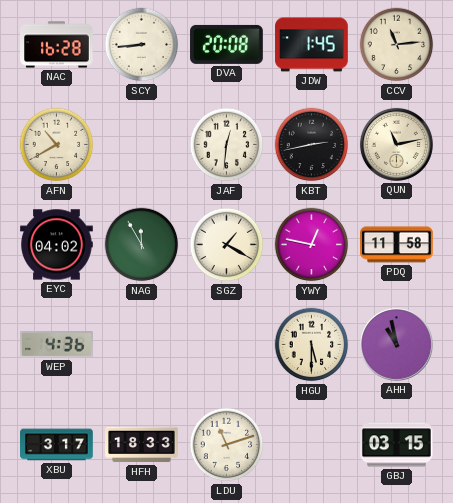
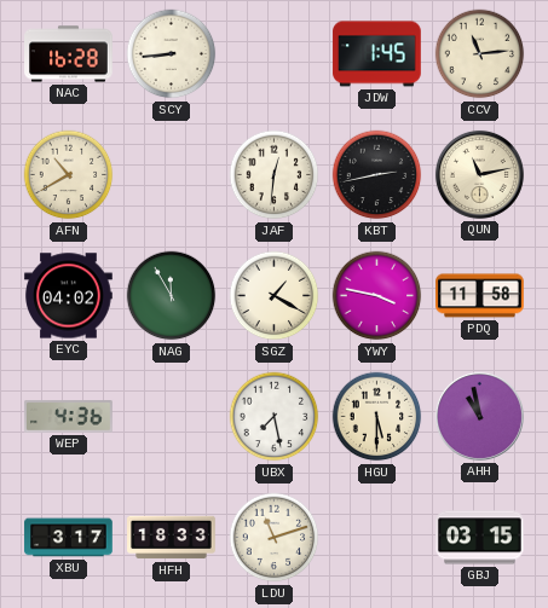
DVA: 20:08 -> none
YWY: 12:47 -> 3:47
UBX: none -> 7:28
